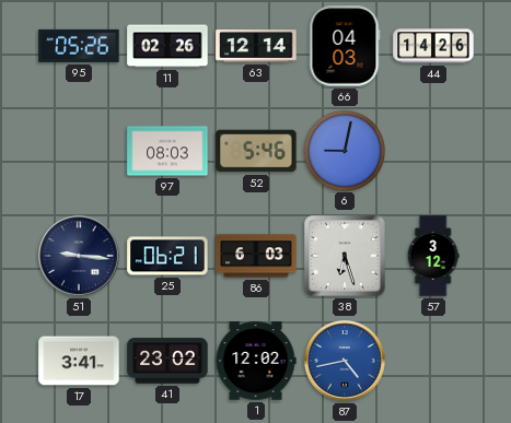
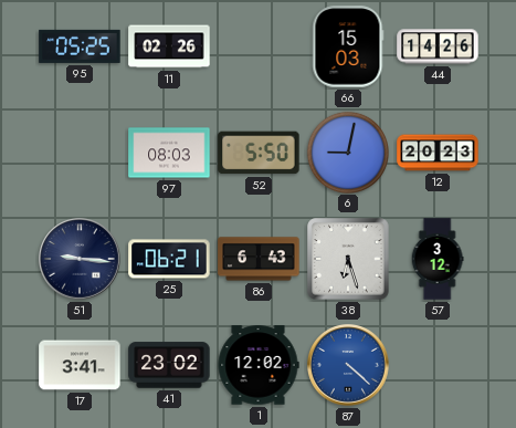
95: 05:26 -> 05:25
63: 12:14 -> none
66: 04:03 -> 15:03
52: 5:46 -> 5:50
12: none -> 20:23
86: 6:03 -> 6:43
87: 4:43 -> 4:22
